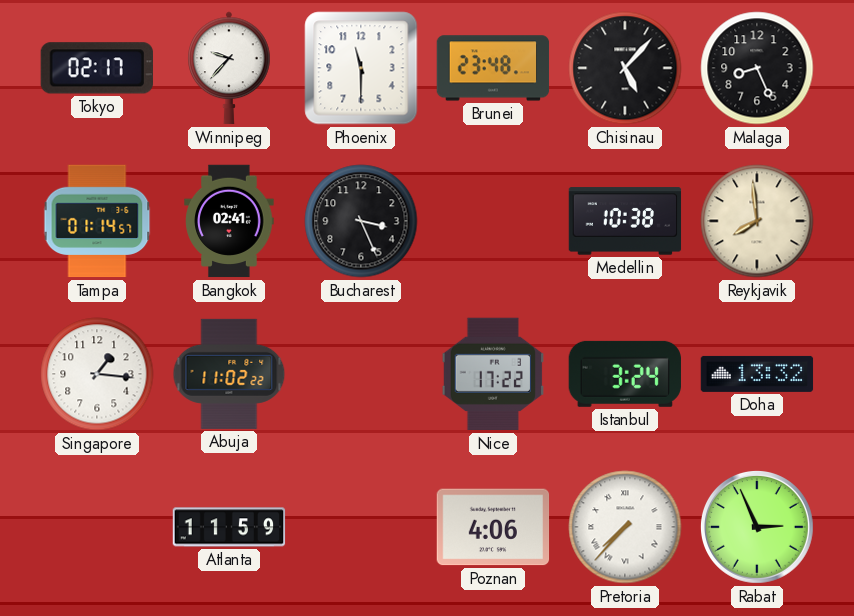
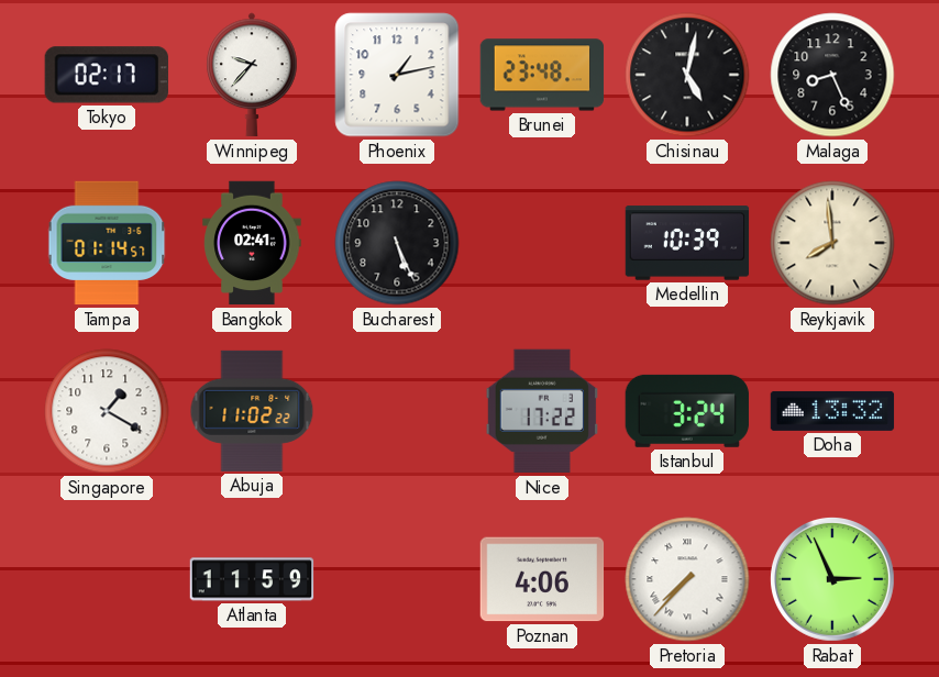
Phoenix: 11:30 -> 1:13
Chisinau: 5:07 -> 5:02
Bucharest: 3:26 -> 5:26
Medellin: 10:38 -> 10:39
Singapore: 1:16 -> 1:20
